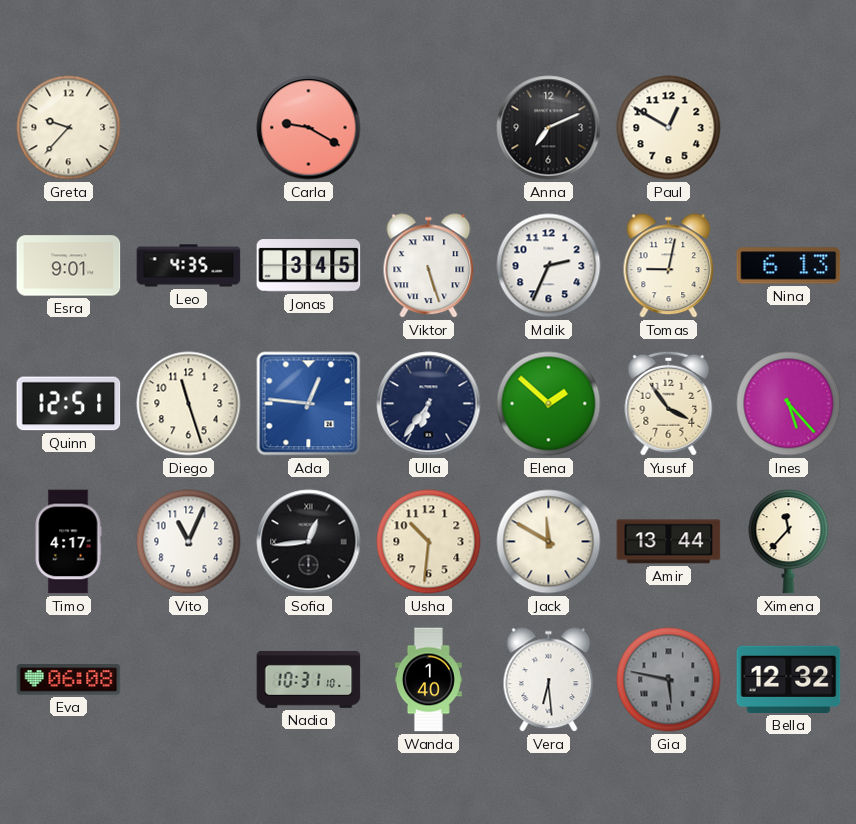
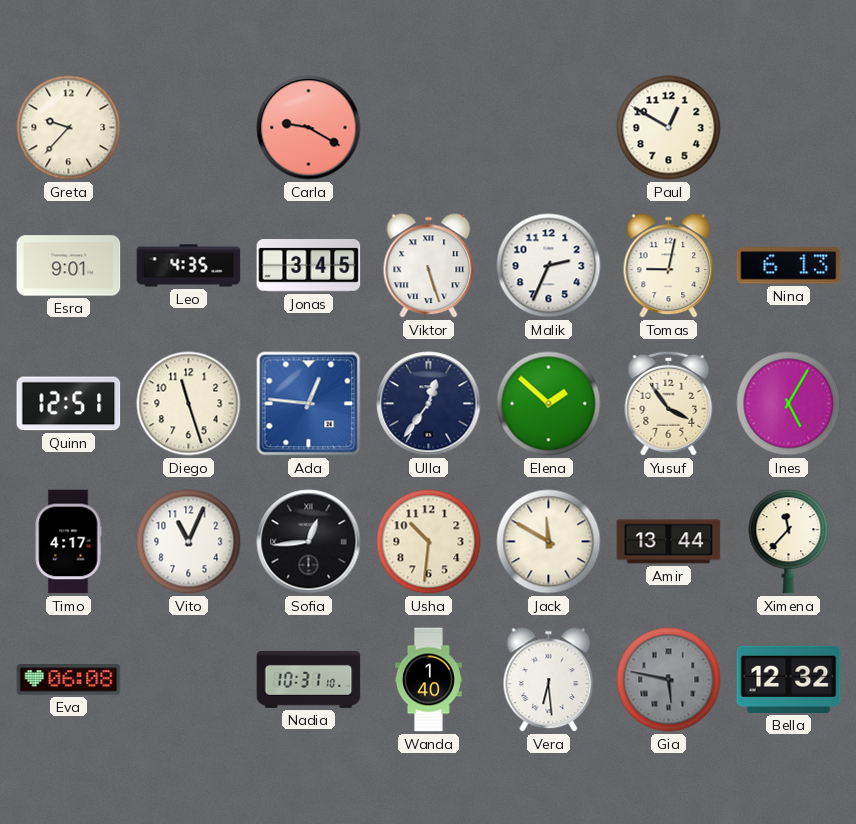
Anna: 7:11 -> none
Ulla: 6:36 -> 12:36
Ines: 5:23 -> 5:05
